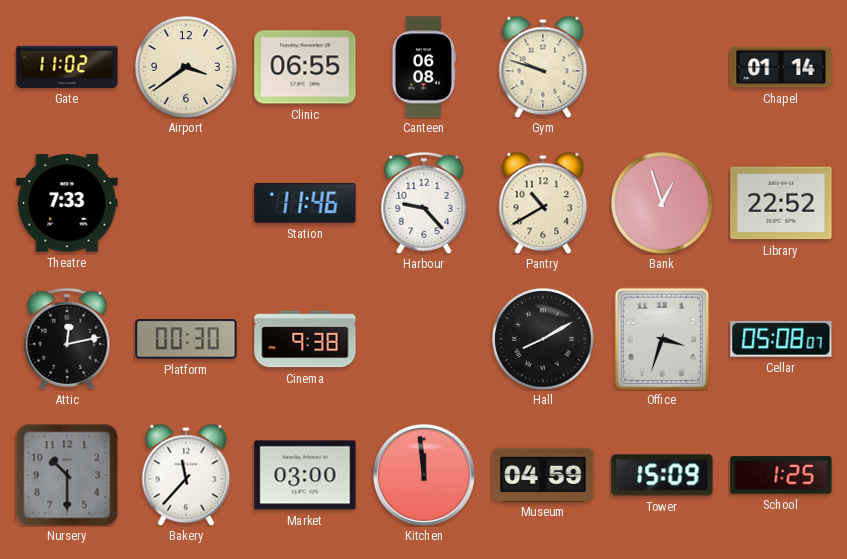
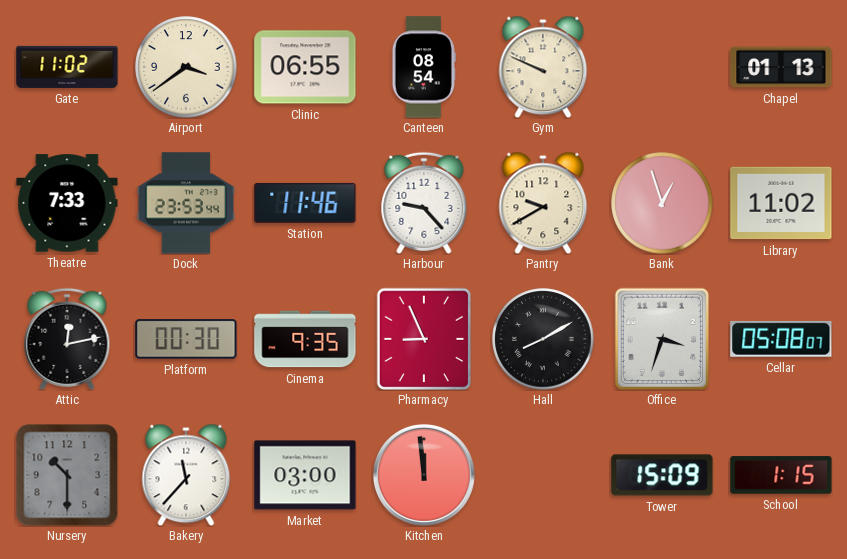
Canteen: 06:08 -> 08:54
Gym: 9:48 -> 9:49
Chapel: 01:14 -> 01:13
Dock: none -> 23:53
Pantry: 10:40 -> 9:40
Library: 22:52 -> 11:02
Cinema: 9:38 -> 9:35
Pharmacy: none -> 8:56
Museum: 04:59 -> none
School: 1:25 -> 1:15
